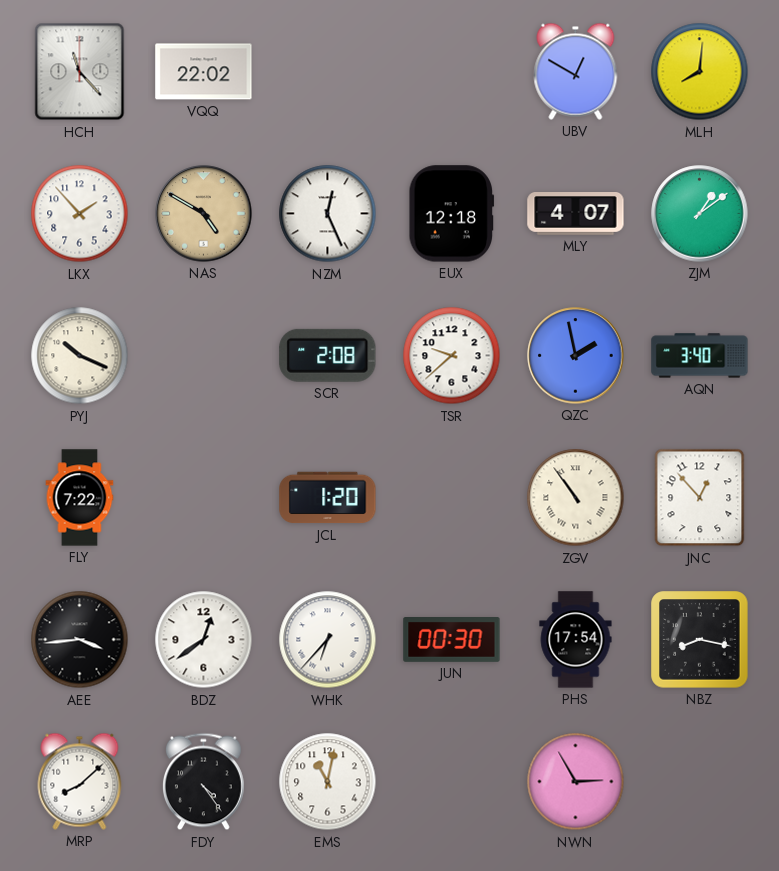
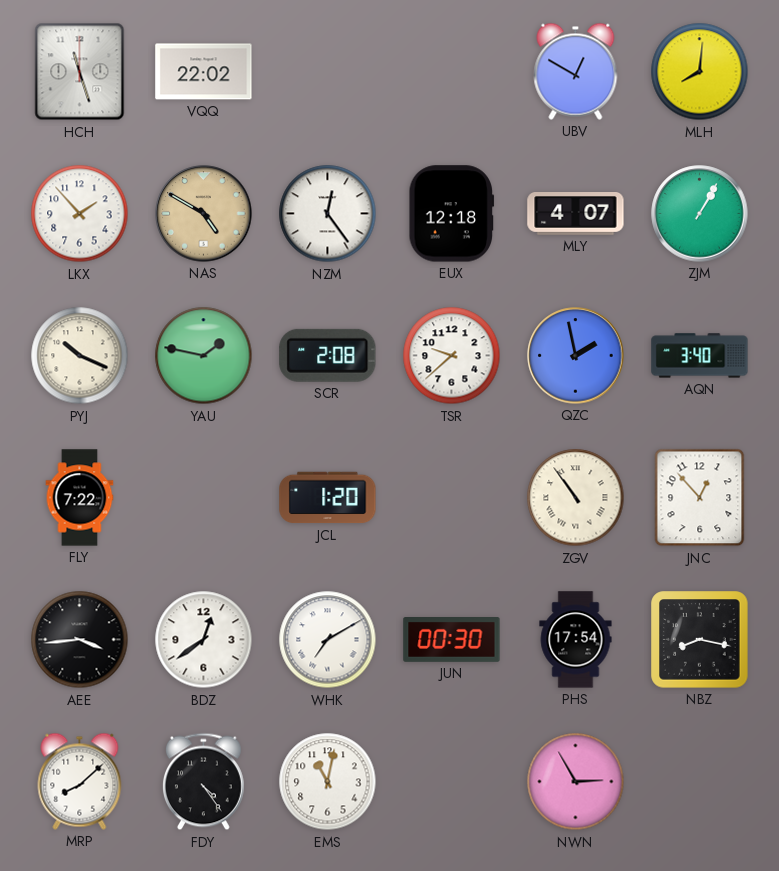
HCH: 11:23 -> 11:27
NZM: 12:26 -> 12:24
ZJM: 1:09 -> 1:05
YAU: none -> 1:47
WHK: 6:37 -> 7:10
